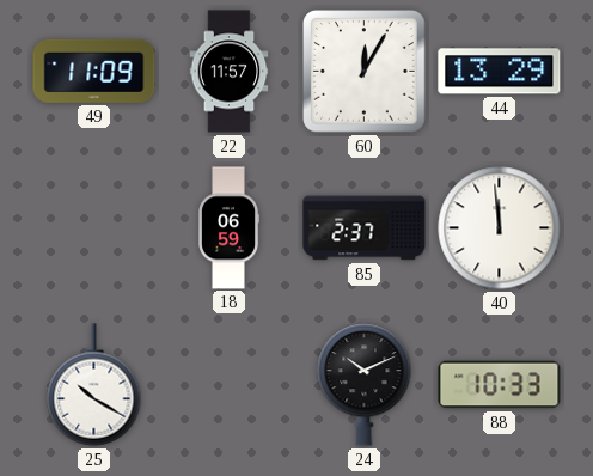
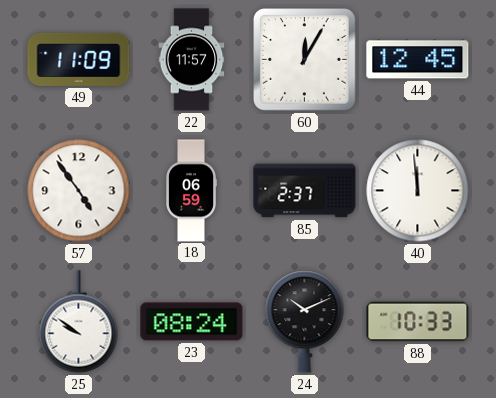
44: 13:29 -> 12:45
57: none -> 4:54
25: 10:20 -> 9:51
23: none -> 08:24
